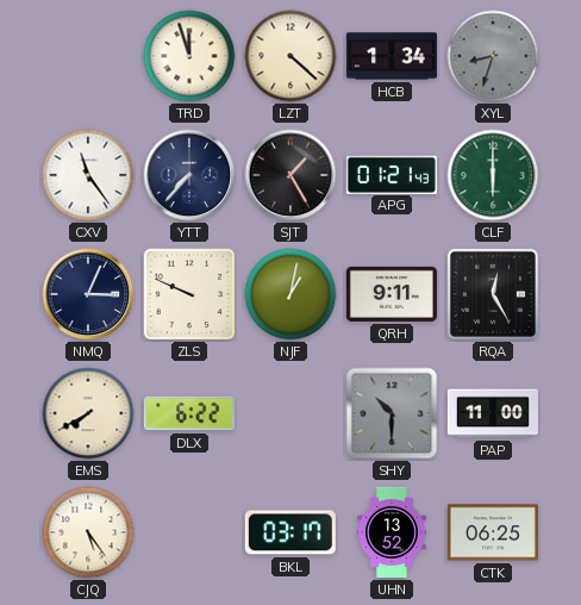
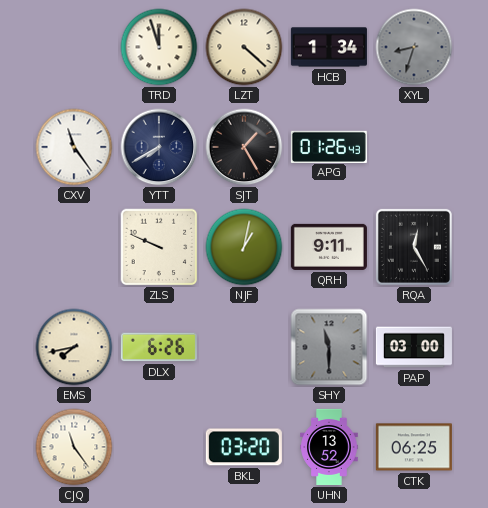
YTT: 7:37 -> 7:40
APG: 01:21 -> 01:26
CLF: 6:00 -> none
NMQ: 3:04 -> none
EMS: 7:40 -> 7:43
DLX: 6:22 -> 6:26
SHY: 10:30 -> 11:30
PAP: 11:00 -> 03:00
CJQ: 5:24 -> 11:24
BKL: 03:17 -> 03:20
